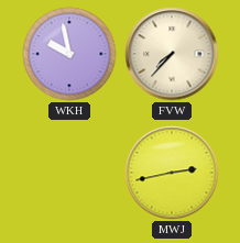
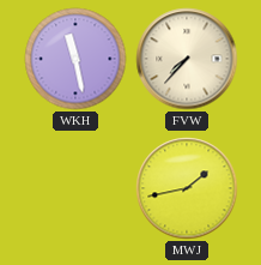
WKH: 9:58 -> 11:28
MWJ: 2:43 -> 1:43
